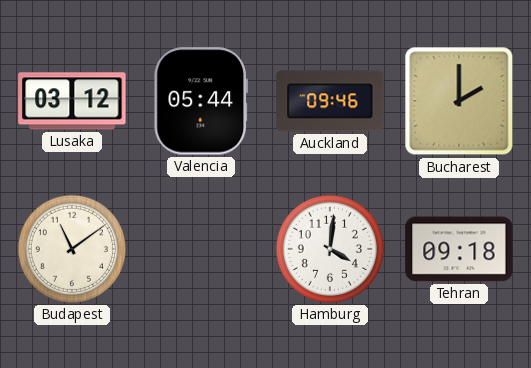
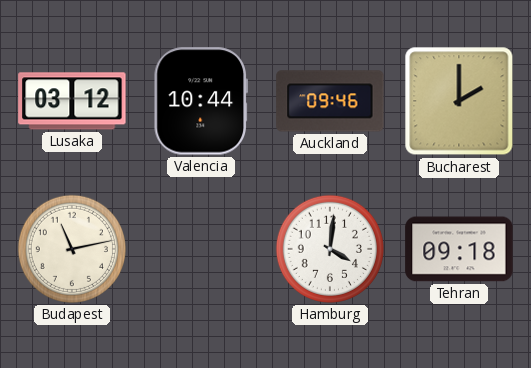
Valencia: 05:44 -> 10:44
Budapest: 11:09 -> 11:13
